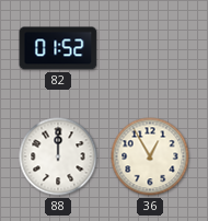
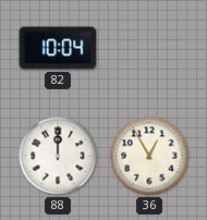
82: 01:52 -> 10:04
